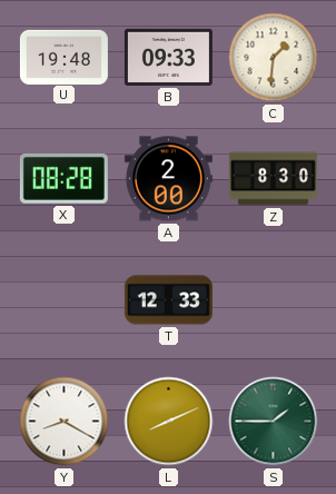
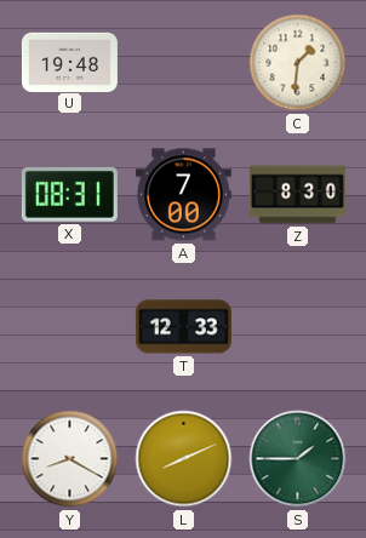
B: 09:33 -> none
X: 08:28 -> 08:31
A: 2:00 -> 7:00
